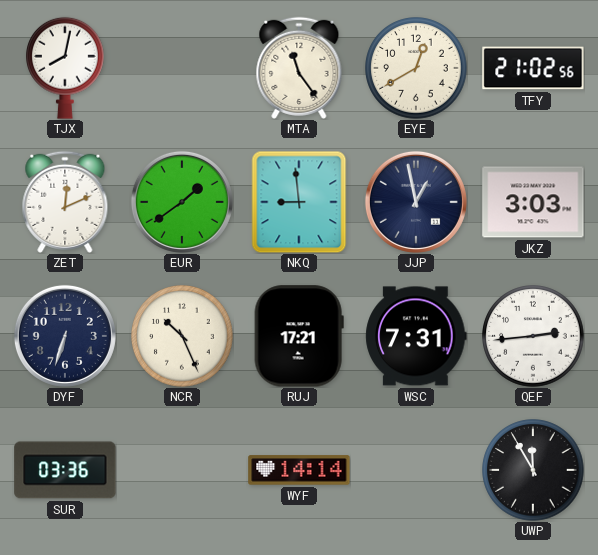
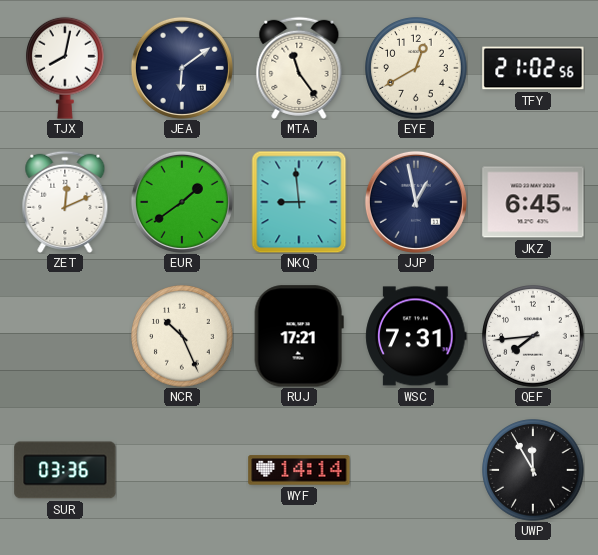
JEA: none -> 6:09
JKZ: 3:03 -> 6:45
DYF: 6:33 -> none
QEF: 2:44 -> 7:44
